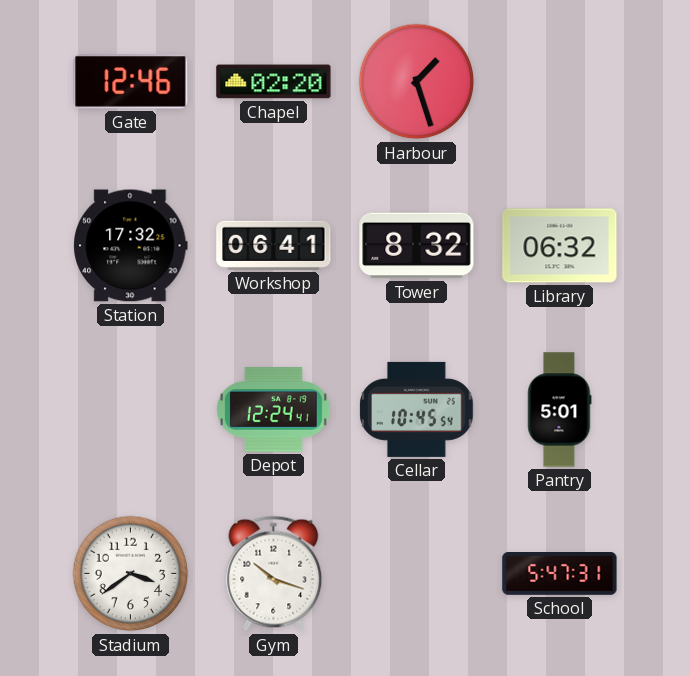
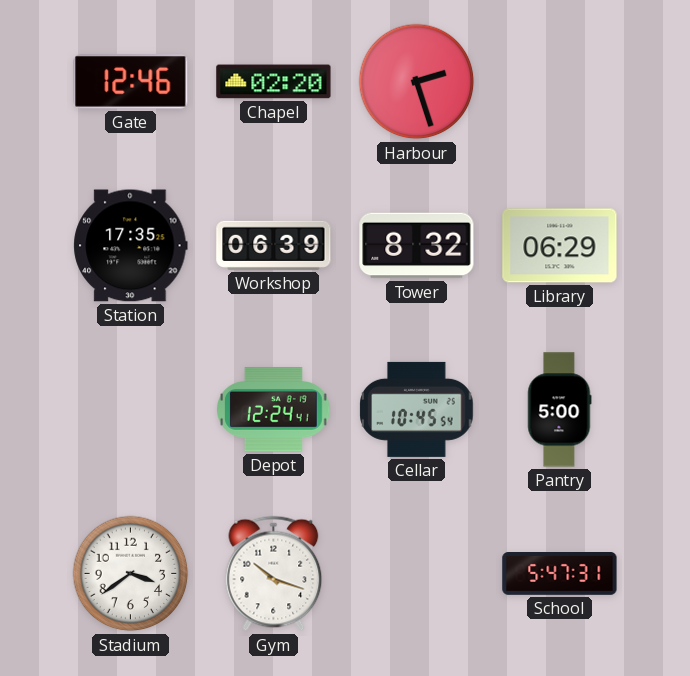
Harbour: 1:27 -> 2:27
Station: 17:32 -> 17:35
Workshop: 06:41 -> 06:39
Library: 06:32 -> 06:29
Pantry: 5:01 -> 5:00
